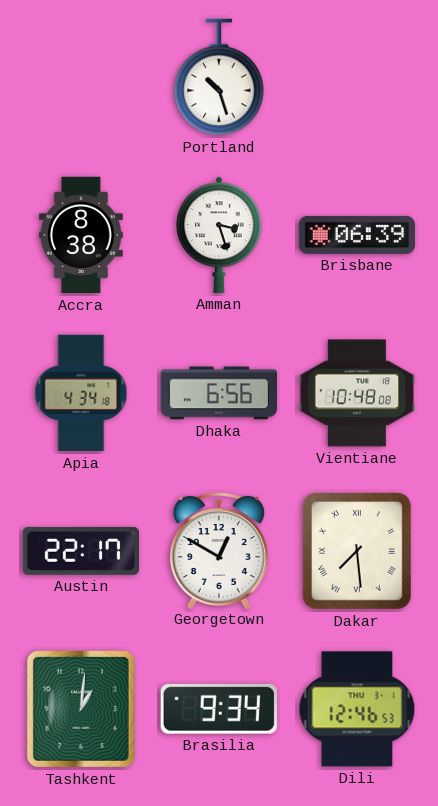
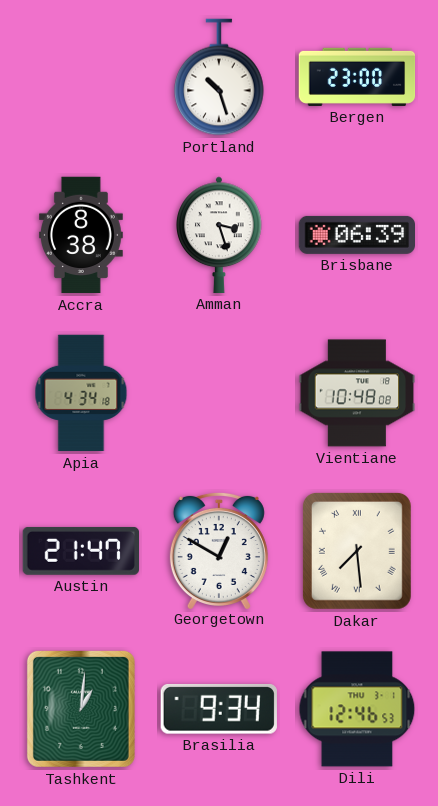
Bergen: none -> 23:00
Dhaka: 6:56 -> none
Austin: 22:17 -> 21:47
